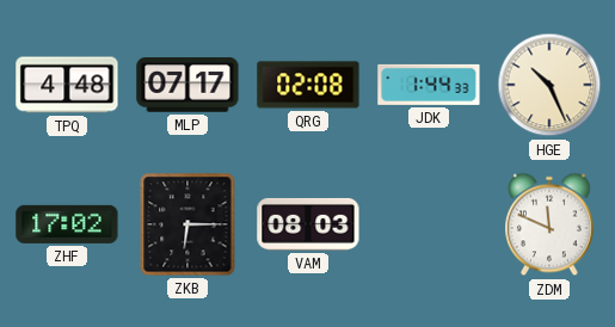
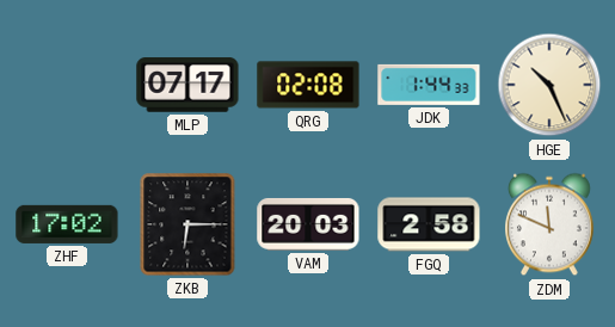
TPQ: 4:48 -> none
VAM: 08:03 -> 20:03
FGQ: none -> 2:58
